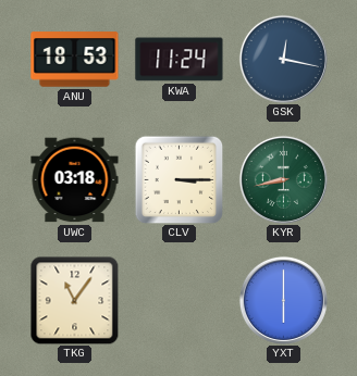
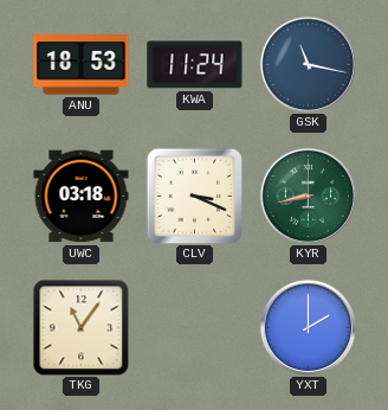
GSK: 12:17 -> 11:17
CLV: 3:15 -> 3:19
YXT: 6:00 -> 2:00
